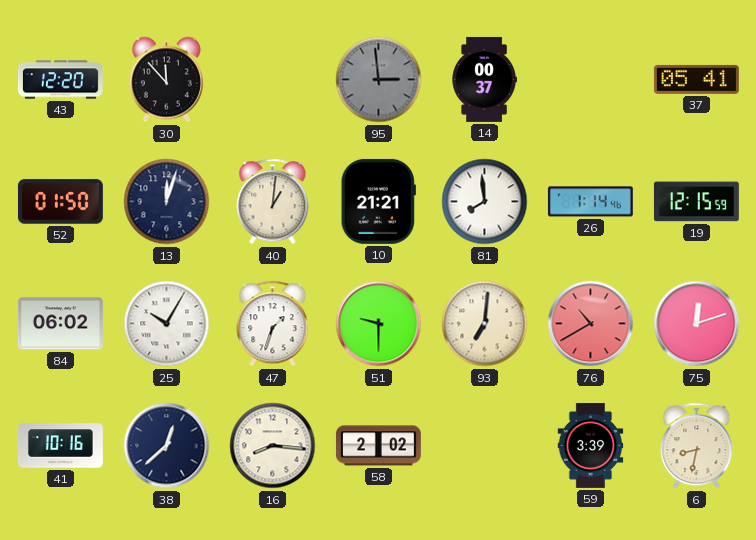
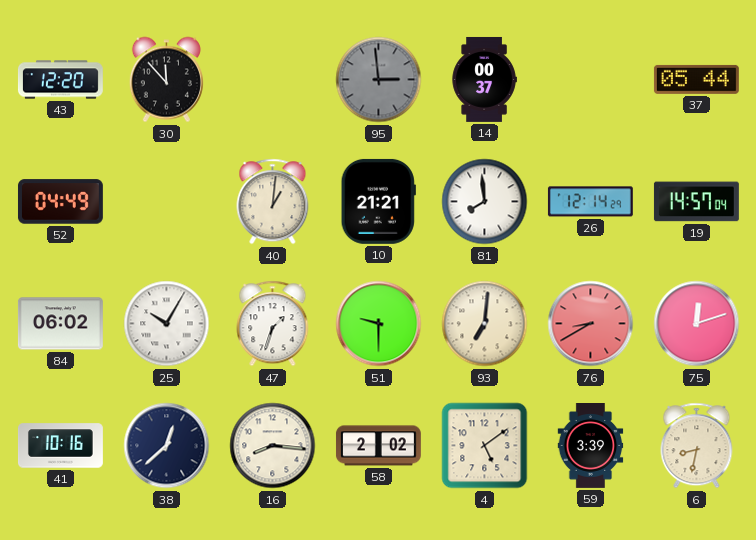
37: 05:41 -> 05:44
52: 01:50 -> 04:49
13: 12:03 -> none
26: 1:14 -> 12:14
19: 12:15 -> 14:57
76: 10:40 -> 8:40
4: none -> 5:09
